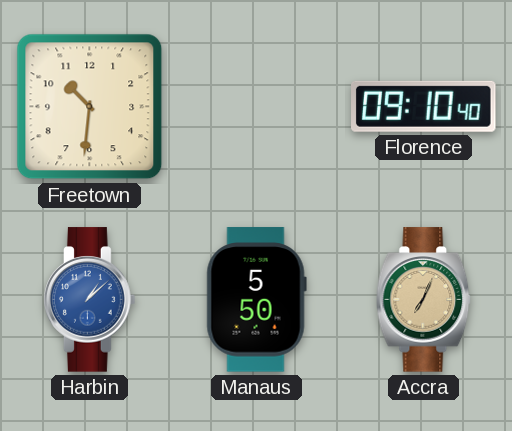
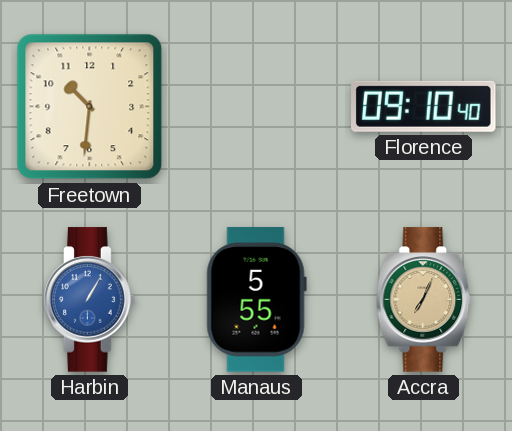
Harbin: 1:08 -> 1:05
Manaus: 5:50 -> 5:55
